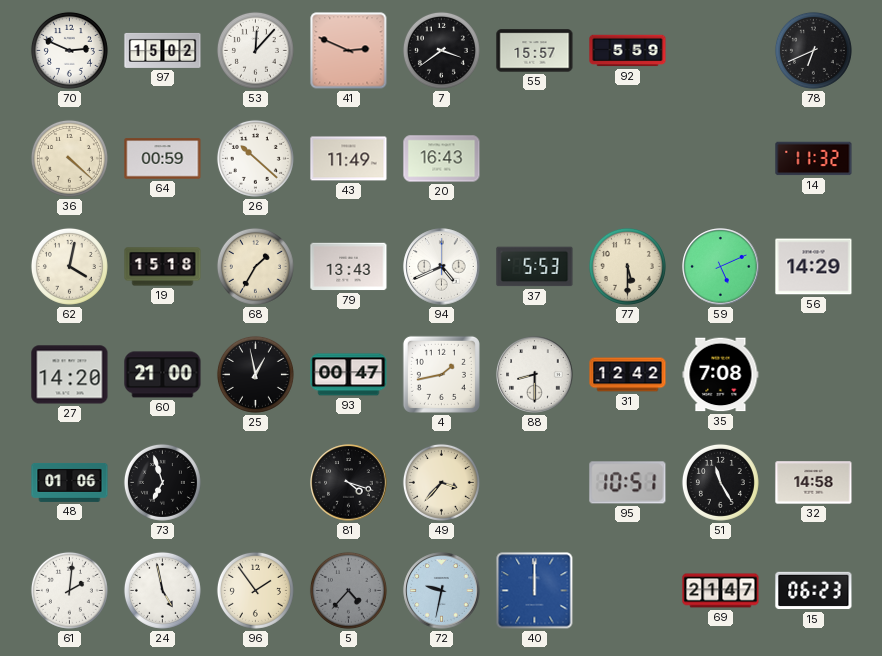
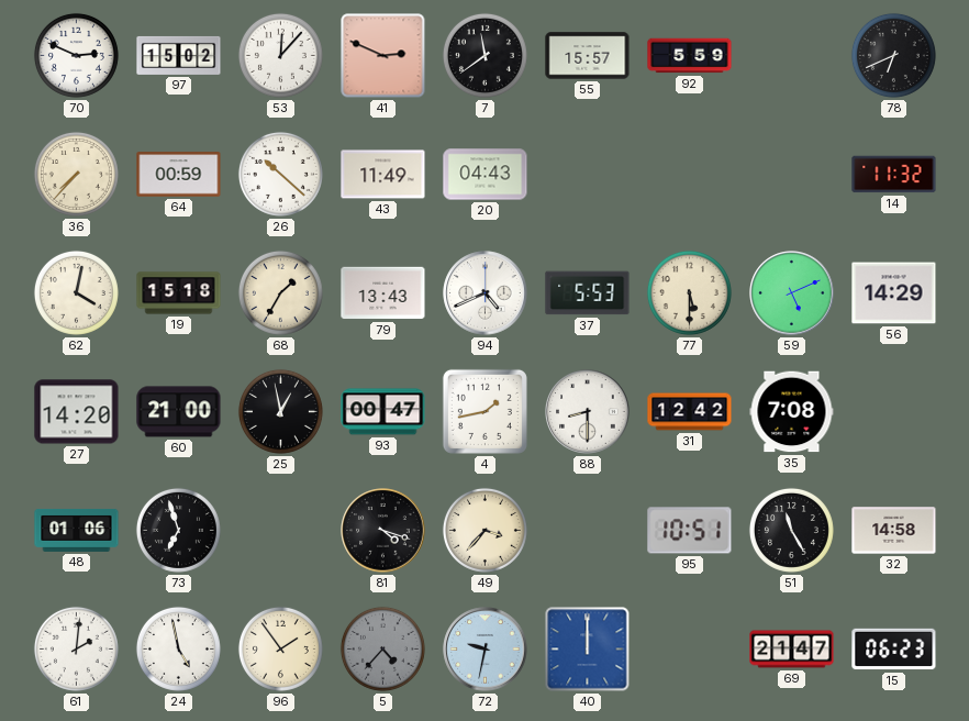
7: 3:39 -> 11:39
36: 4:22 -> 7:37
20: 16:43 -> 04:43
